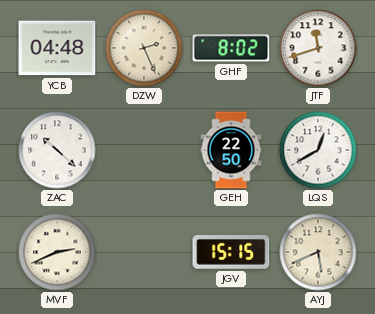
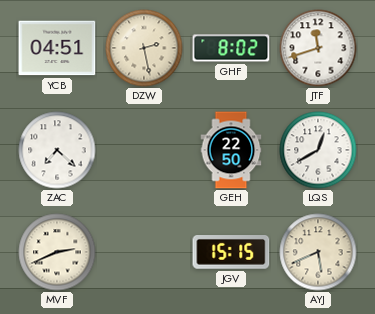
YCB: 04:48 -> 04:51
DZW: 2:26 -> 2:28
ZAC: 10:22 -> 7:22
